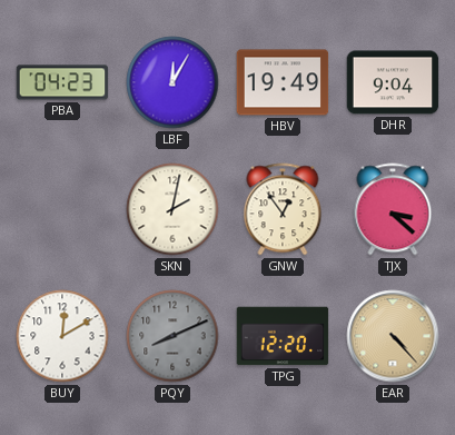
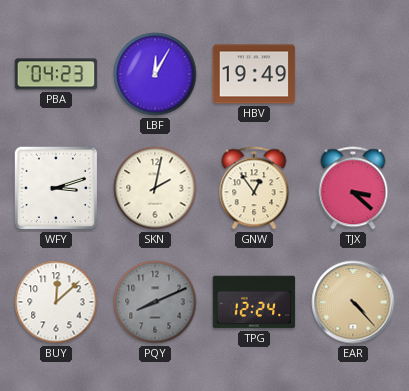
DHR: 9:04 -> none
WFY: none -> 3:12
BUY: 12:10 -> 12:08
TPG: 12:20 -> 12:24
